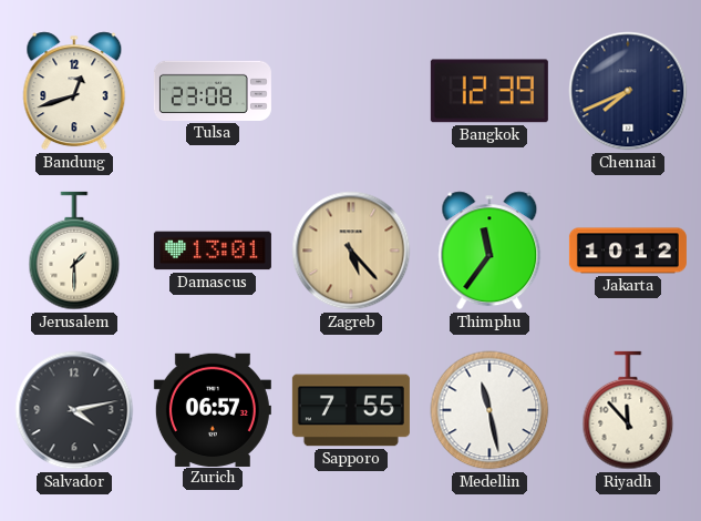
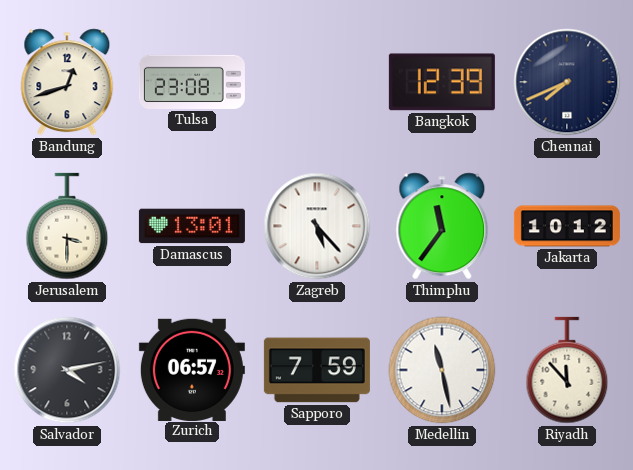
Jerusalem: 1:30 -> 3:30
Zagreb dial: champagne -> white
Sapporo: 7:55 -> 7:59
